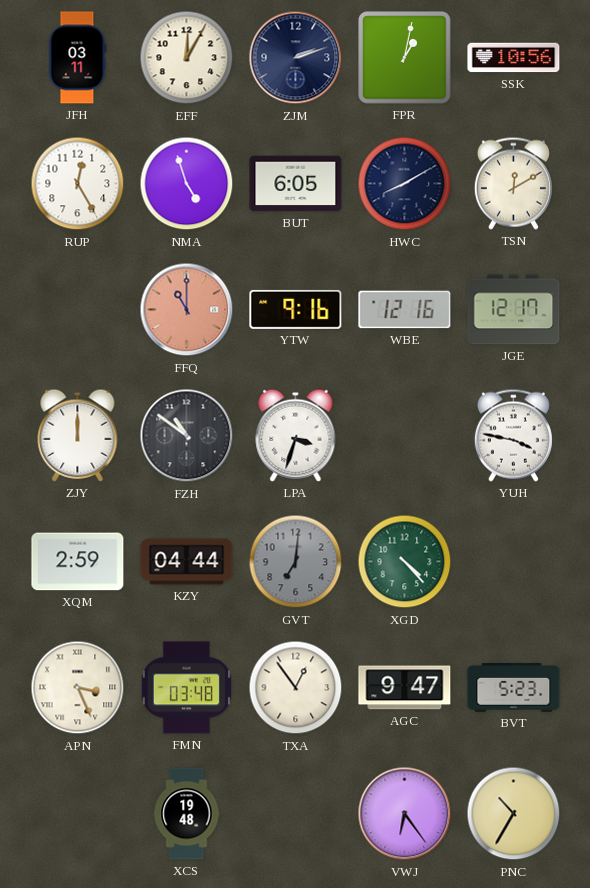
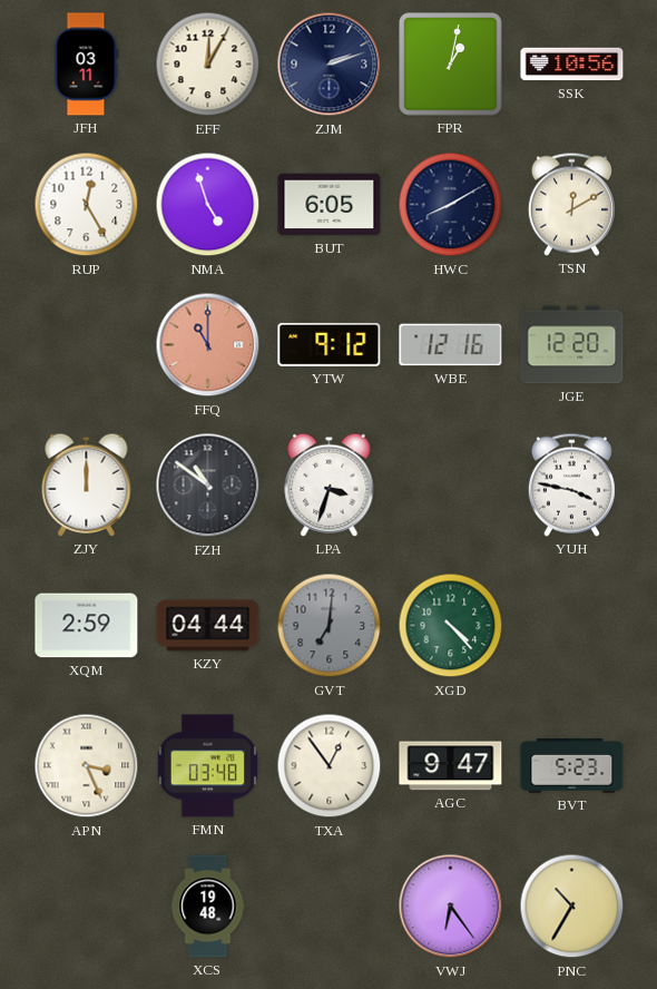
YTW: 9:16 -> 9:12
JGE: 12:17 -> 12:20
